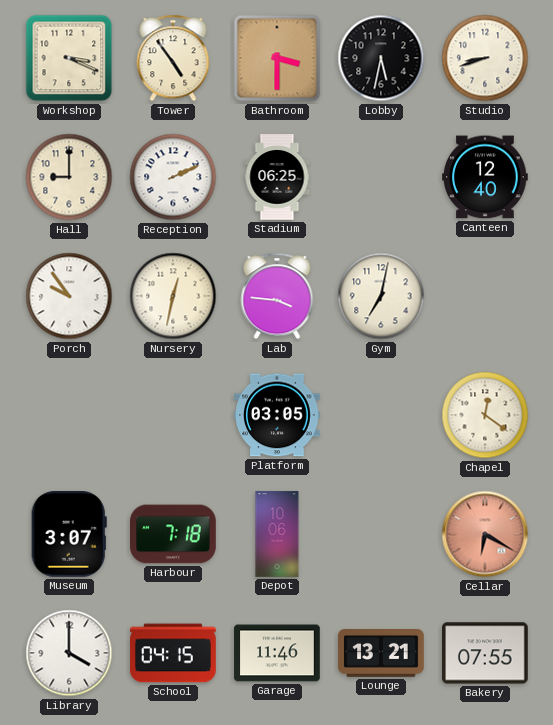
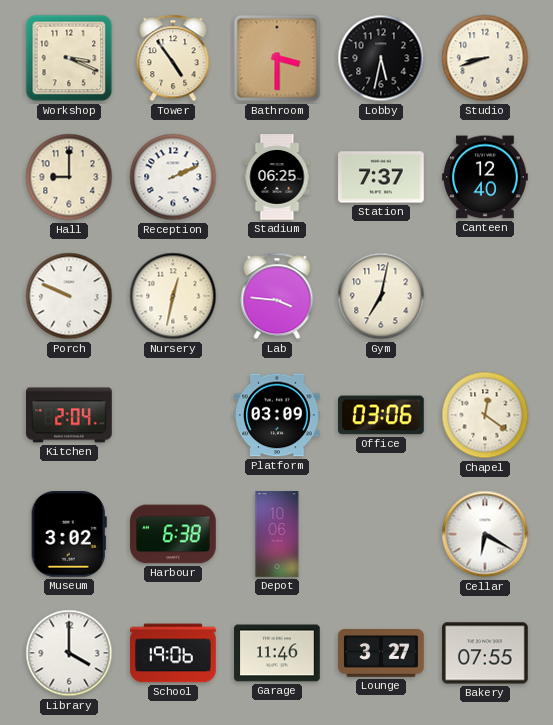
Station: none -> 7:37
Porch: 9:54 -> 9:49
Kitchen: none -> 2:04
Platform: 03:05 -> 03:09
Office: none -> 03:06
Museum: 3:07 -> 3:02
Harbour: 7:18 -> 6:38
Cellar dial: salmon -> white
School: 04:15 -> 19:06
Lounge: 13:21 -> 3:27
